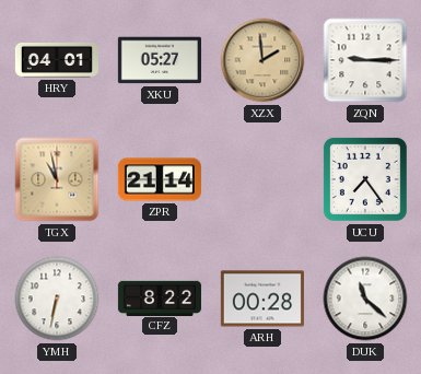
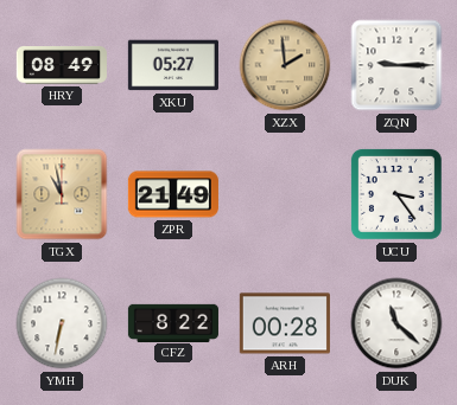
HRY: 04:01 -> 08:49
ZPR: 21:14 -> 21:49
UCU: 7:24 -> 3:24
